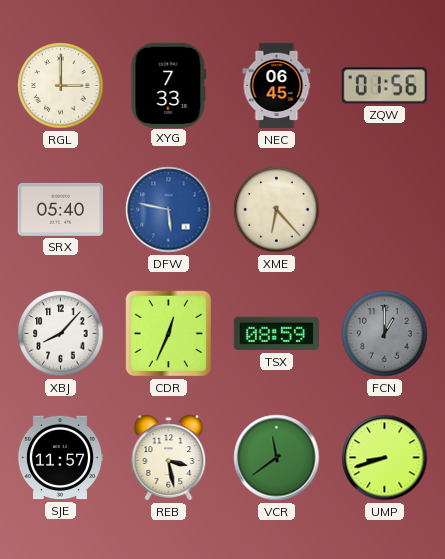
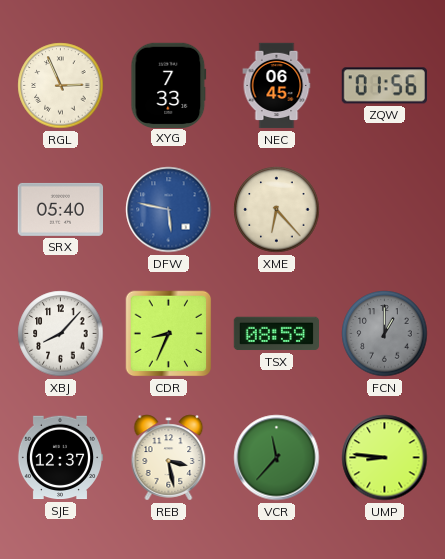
RGL: 3:00 -> 2:56
CDR: 12:34 -> 8:34
SJE: 11:57 -> 12:37
VCR: 11:39 -> 11:37
UMP: 8:42 -> 8:46
